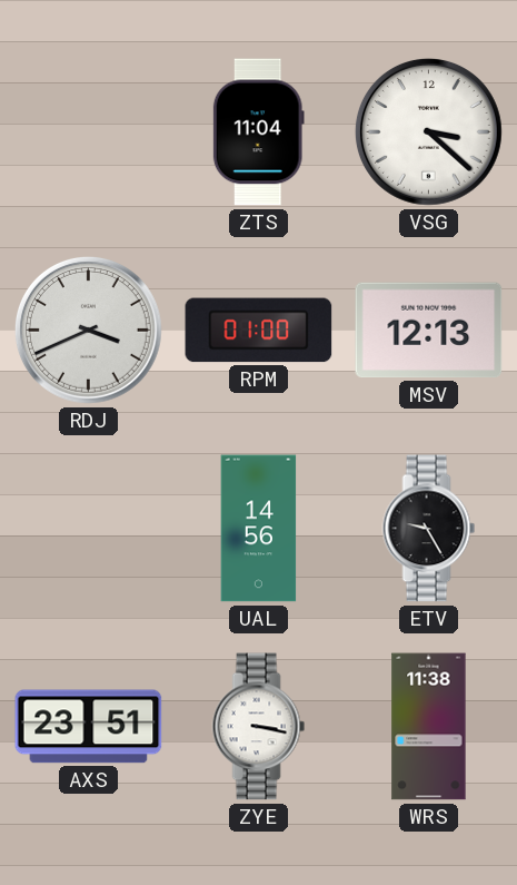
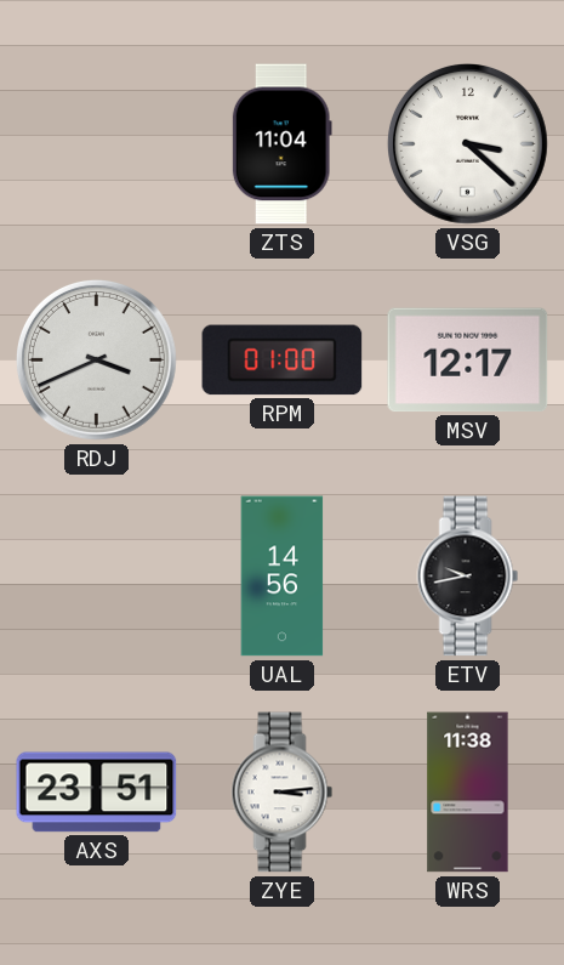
MSV: 12:13 -> 12:17
ETV: 9:25 -> 9:43
ZYE: 3:17 -> 3:14
